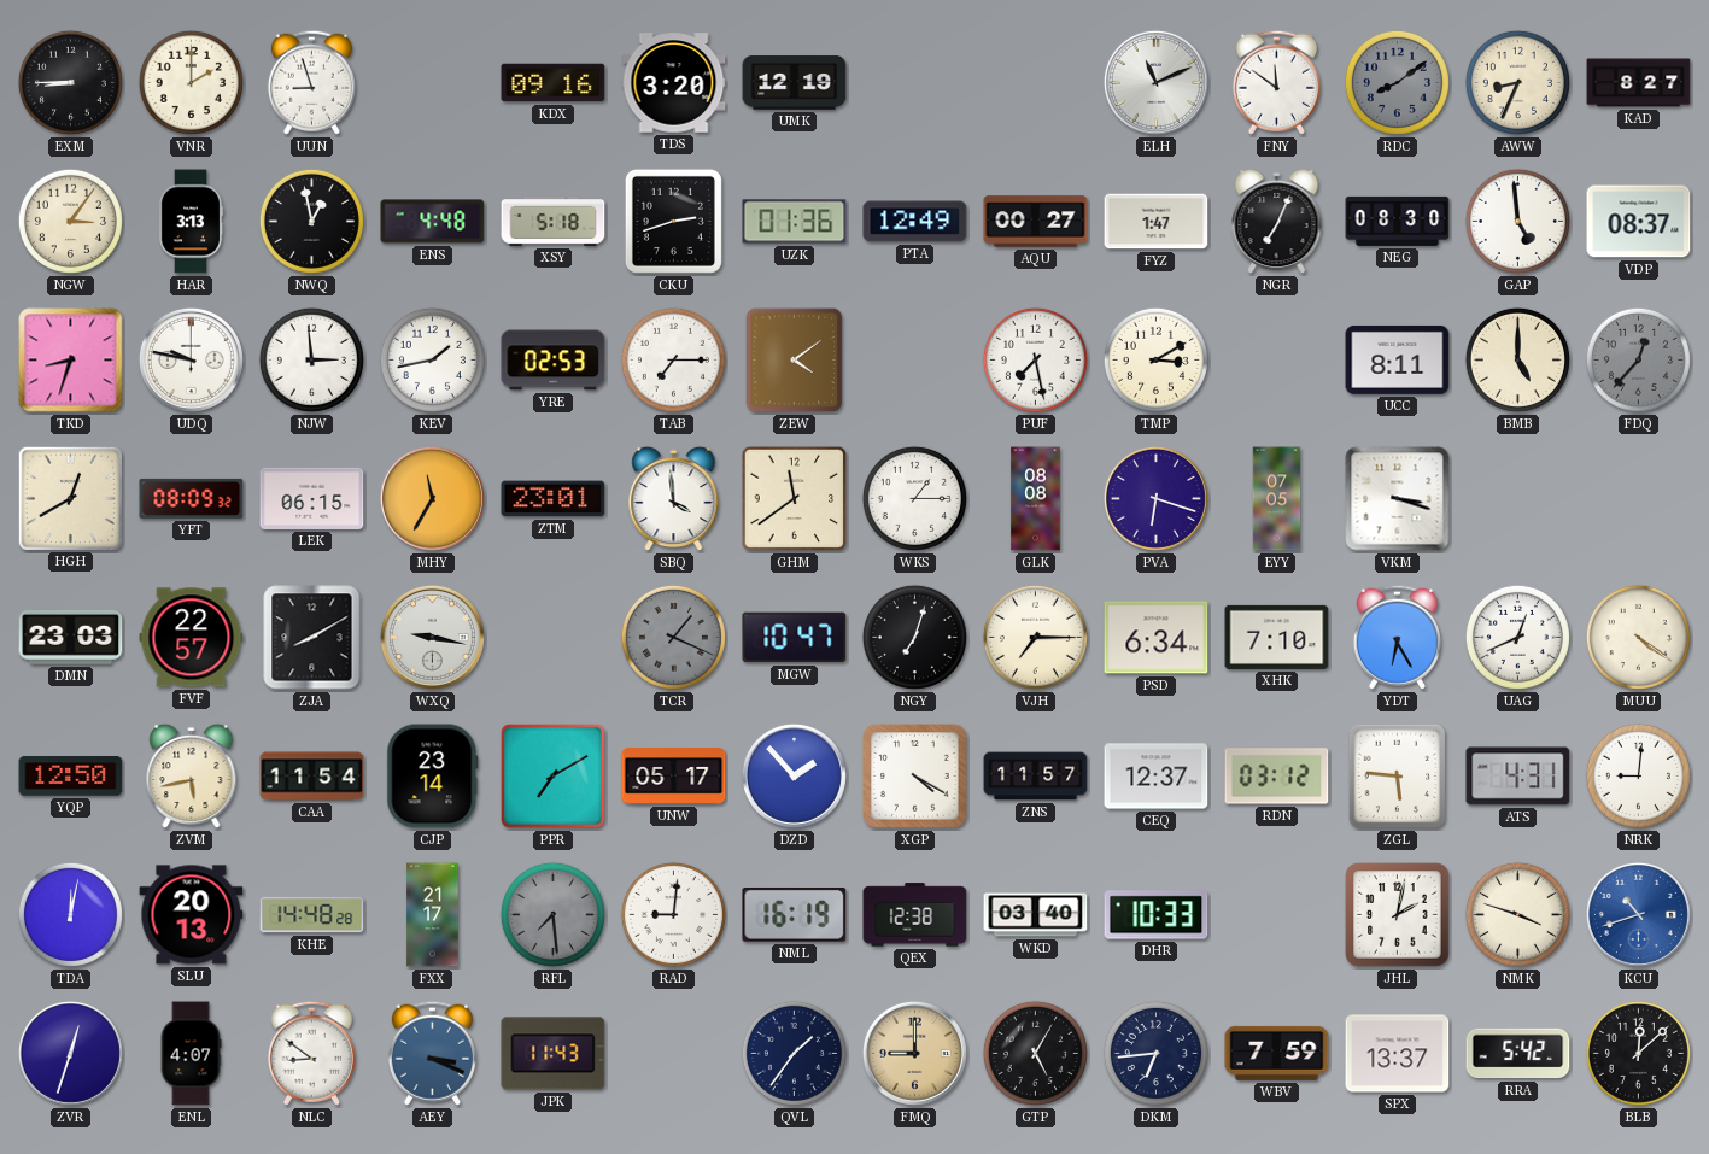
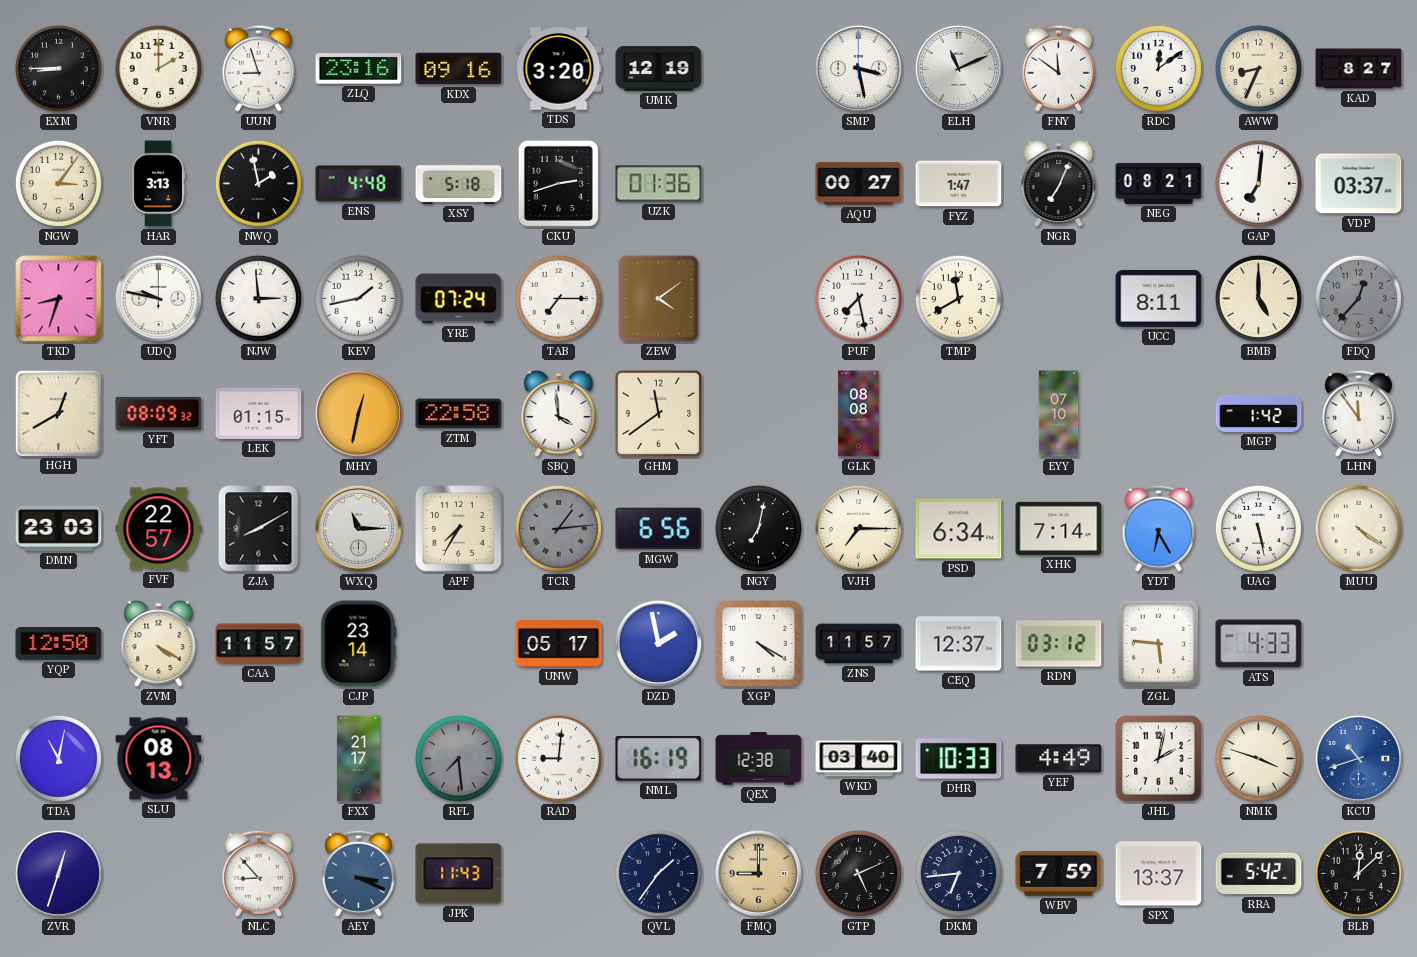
ZLQ: none -> 23:16
SMP: none -> 3:28
RDC: 8:09 -> 12:09
RDC dial: grey -> white
NWQ: 12:58 -> 1:58
PTA: 12:49 -> none
NEG: 08:30 -> 08:21
GAP: 4:59 -> 7:01
VDP: 08:37 -> 03:37
YRE: 02:53 -> 07:24
TMP: 3:10 -> 11:40
LEK: 06:15 -> 01:15
MHY: 11:35 -> 12:32
ZTM: 23:01 -> 22:58
WKS: 1:15 -> none
PVA: 6:18 -> none
EYY: 07:05 -> 07:10
VKM: 3:18 -> none
MGP: none -> 1:42
LHN: none -> 11:54
WXQ: 9:17 -> 11:15
APF: none -> 7:35
TCR: 1:19 -> 1:14
MGW: 10:47 -> 6:56
NGY: 7:03 -> 7:02
XHK: 7:10 -> 7:14
UAG: 12:41 -> 5:28
ZVM: 5:43 -> 4:20
CAA: 11:54 -> 11:57
PPR: 7:10 -> none
DZD: 1:53 -> 1:58
ATS: 4:31 -> 4:33
NRK: 9:01 -> none
TDA: 12:02 -> 11:02
SLU: 20:13 -> 08:13
KHE: 14:48 -> none
YEF: none -> 4:49
ENL: 4:07 -> none
NLC: 8:51 -> 8:53
GTP: 5:05 -> 5:11
